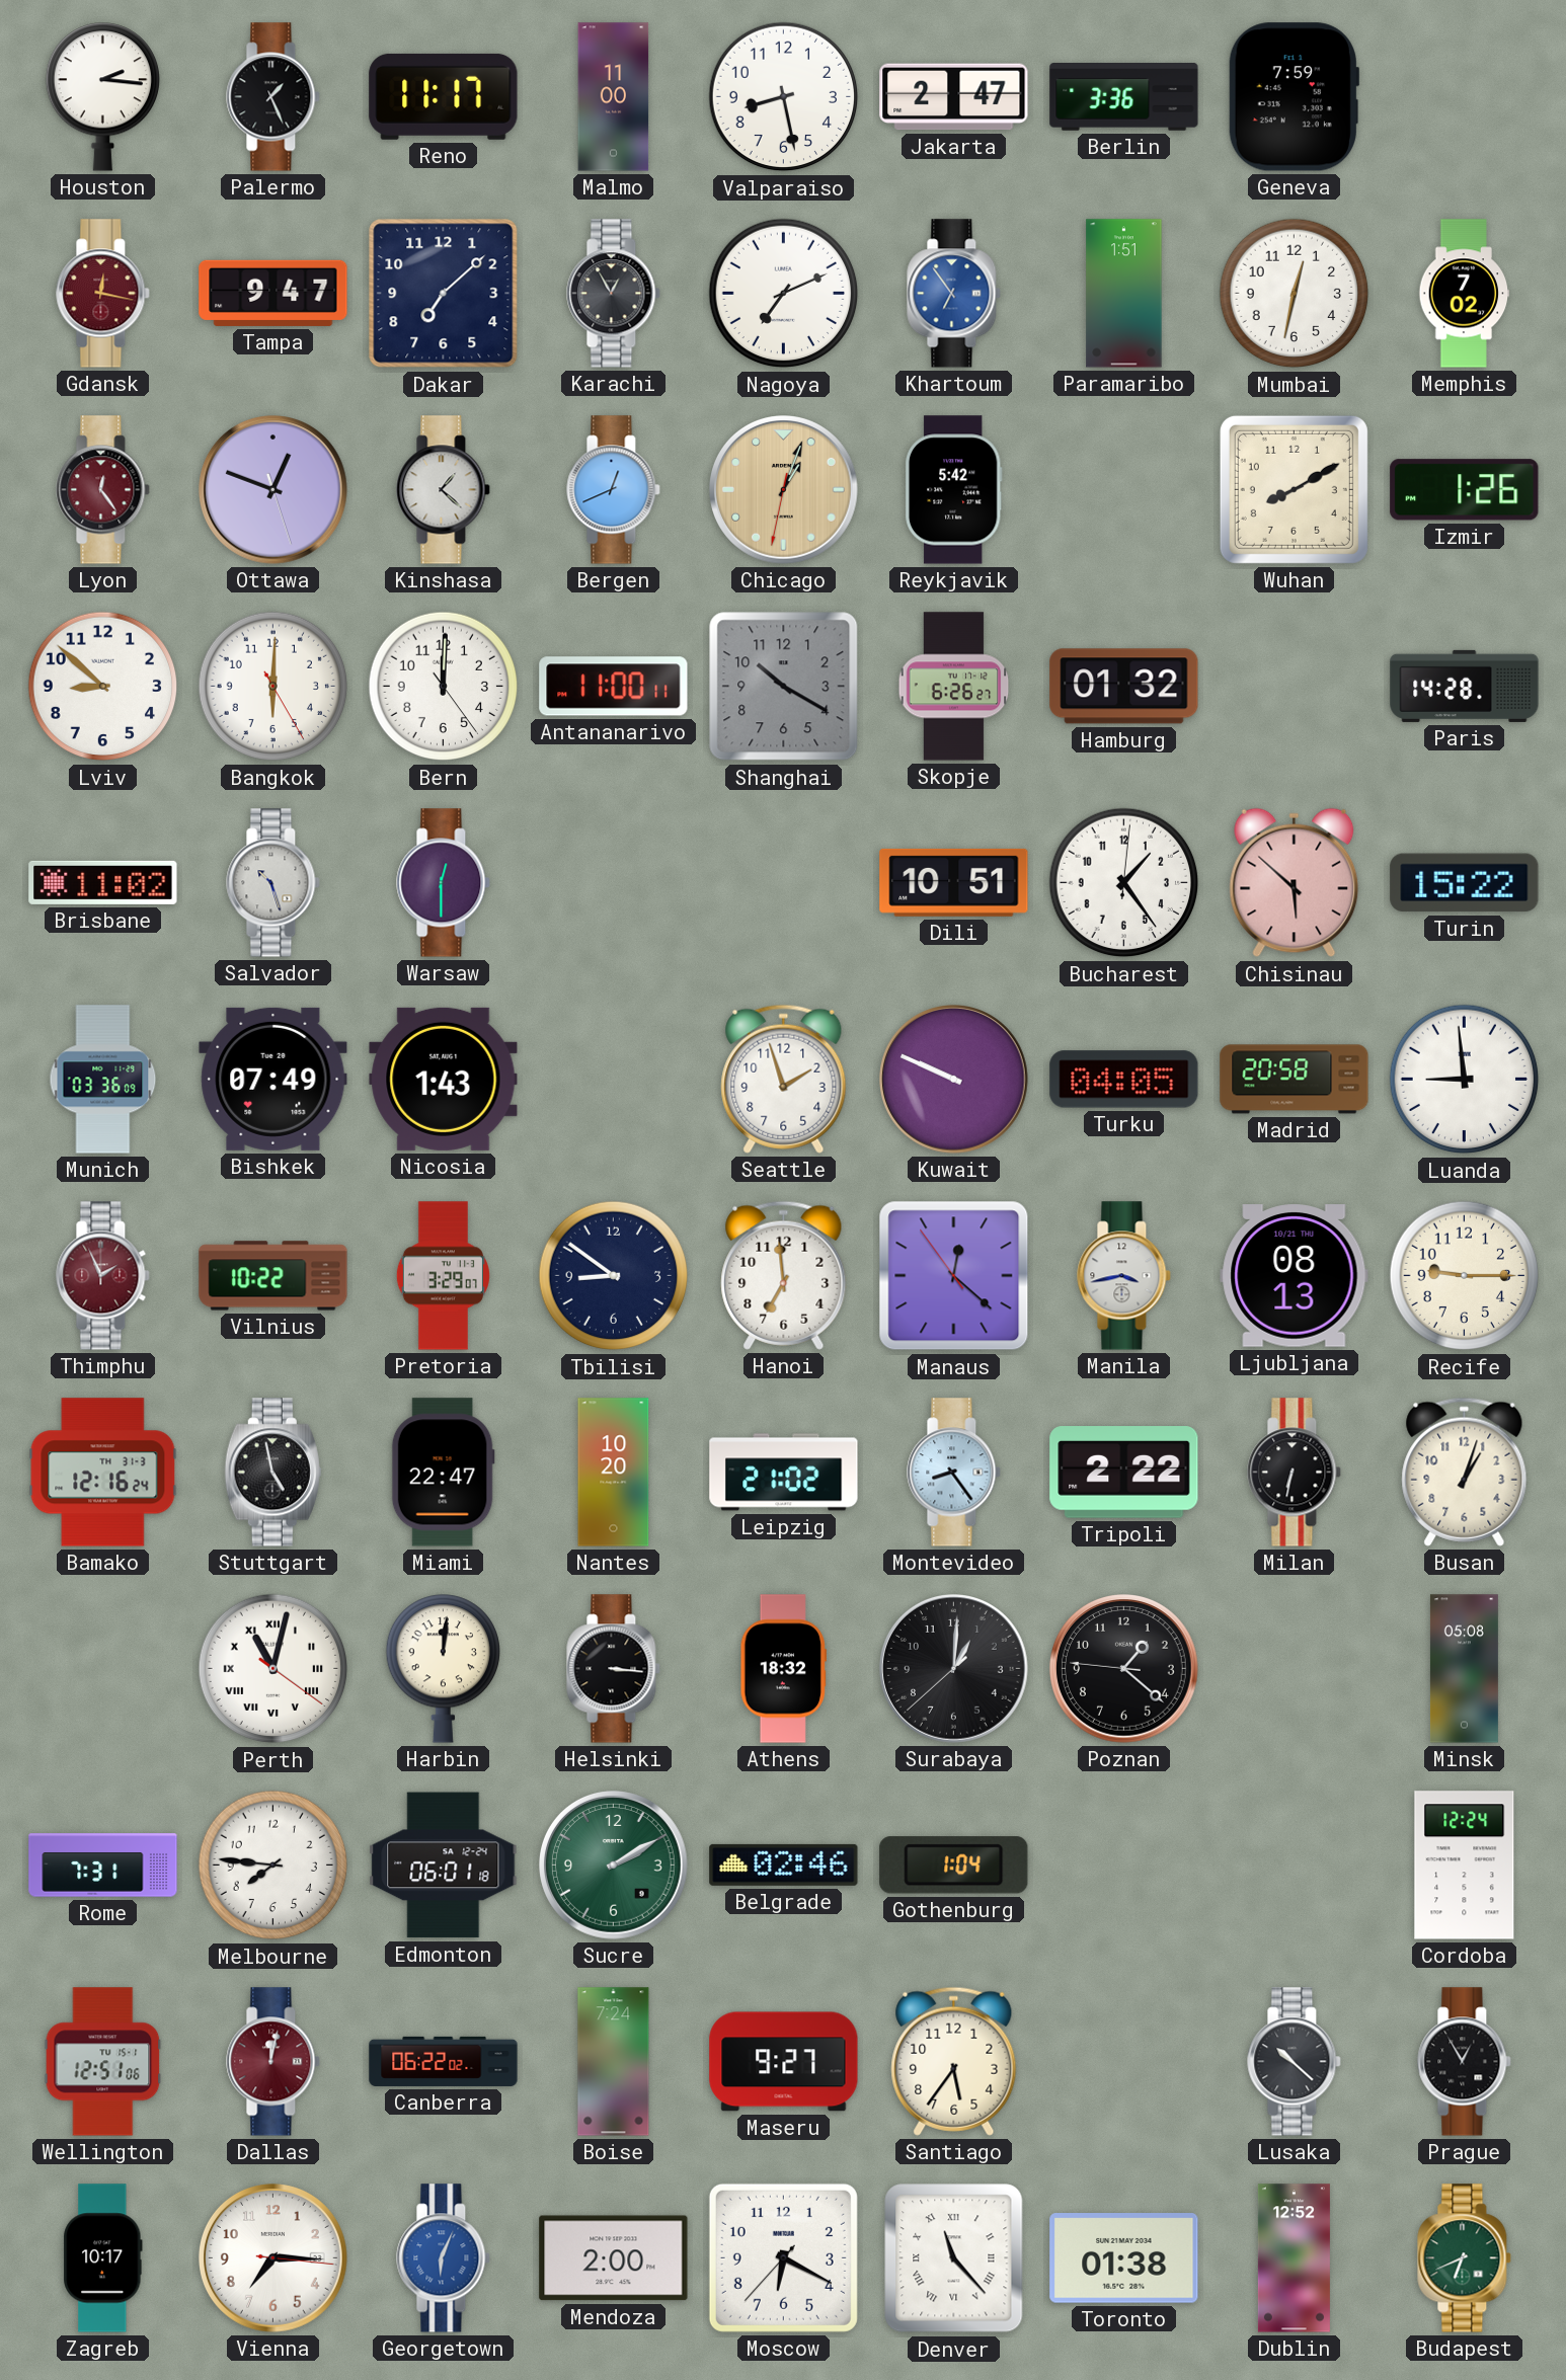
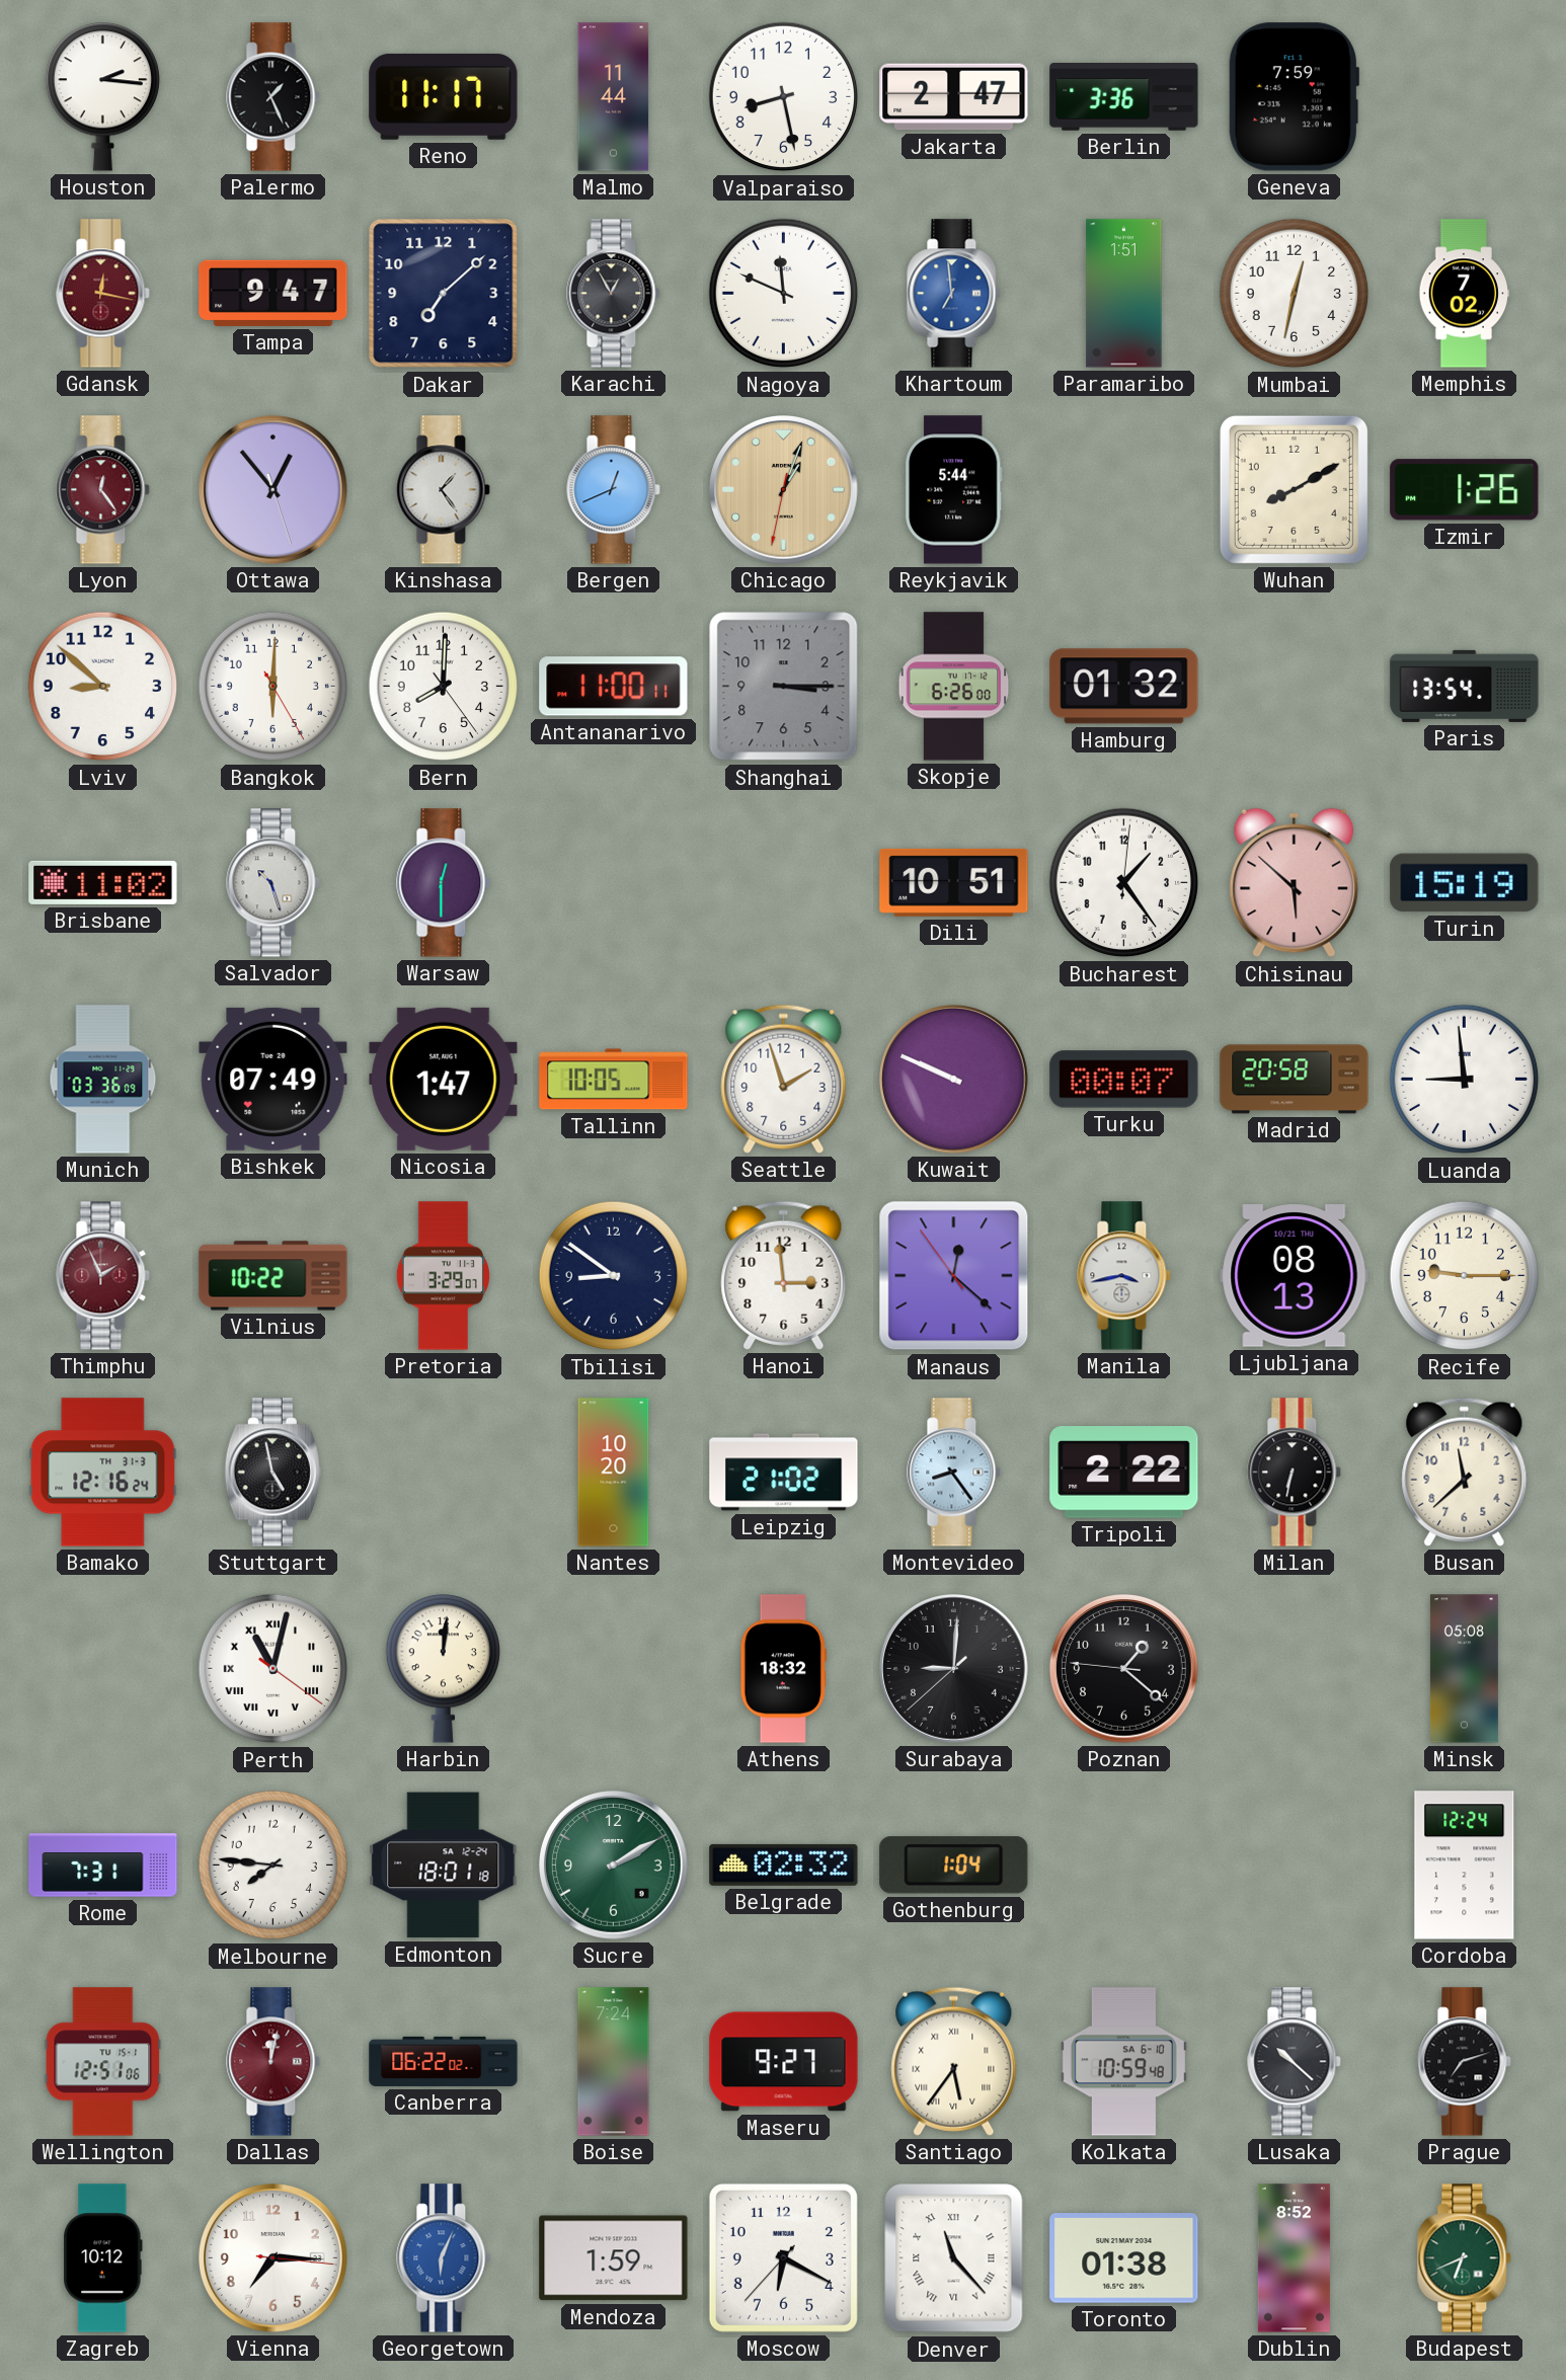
Malmo: 11:00 -> 11:44
Nagoya: 7:11 -> 11:49
Khartoum: 6:54 -> 6:59
Ottawa: 12:48 -> 12:53
Kinshasa: 1:22 -> 1:24
Reykjavik: 5:42 -> 5:44
Bern: 12:00 -> 8:00
Shanghai: 10:20 -> 3:15
Skopje: 6:26:27 -> 6:26:00
Paris: 14:28 -> 13:54
Turin: 15:22 -> 15:19
Nicosia: 1:43 -> 1:47
Tallinn: none -> 10:05
Turku: 04:05 -> 00:07
Hanoi: 6:59 -> 2:59
Miami: 22:47 -> none
Busan: 1:03 -> 11:38
Helsinki: 3:16 -> none
Surabaya: 1:00 -> 9:00
Edmonton: 06:01 -> 18:01
Belgrade: 02:46 -> 02:32
Santiago numerals: Arabic -> Roman
Kolkata: none -> 10:59
Prague: 12:55 -> 7:12
Zagreb: 10:17 -> 10:12
Mendoza: 2:00 -> 1:59
Dublin: 12:52 -> 8:52
